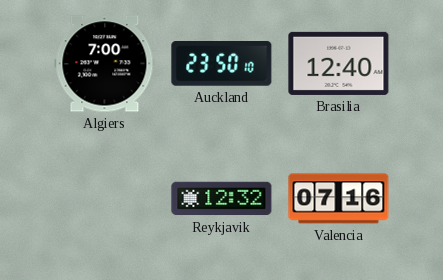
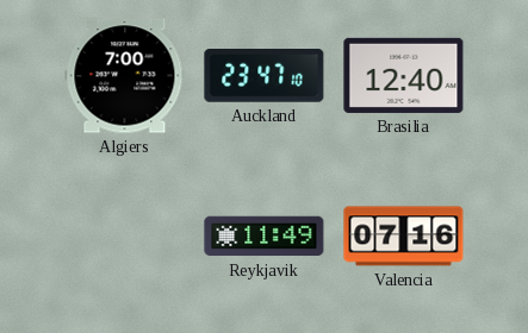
Auckland: 23:50 -> 23:47
Reykjavik: 12:32 -> 11:49
